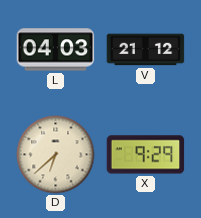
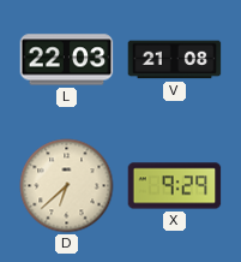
L: 04:03 -> 22:03
V: 21:12 -> 21:08
